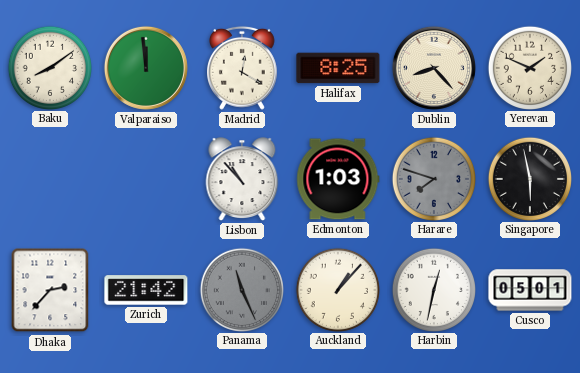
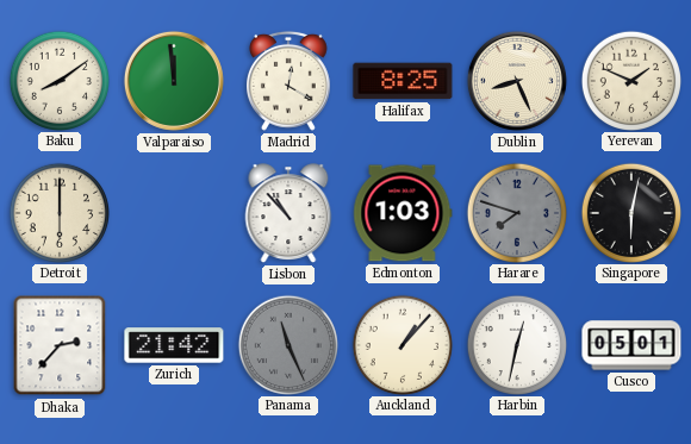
Dublin: 8:23 -> 8:26
Detroit: none -> 6:00
Singapore: 5:58 -> 6:02
